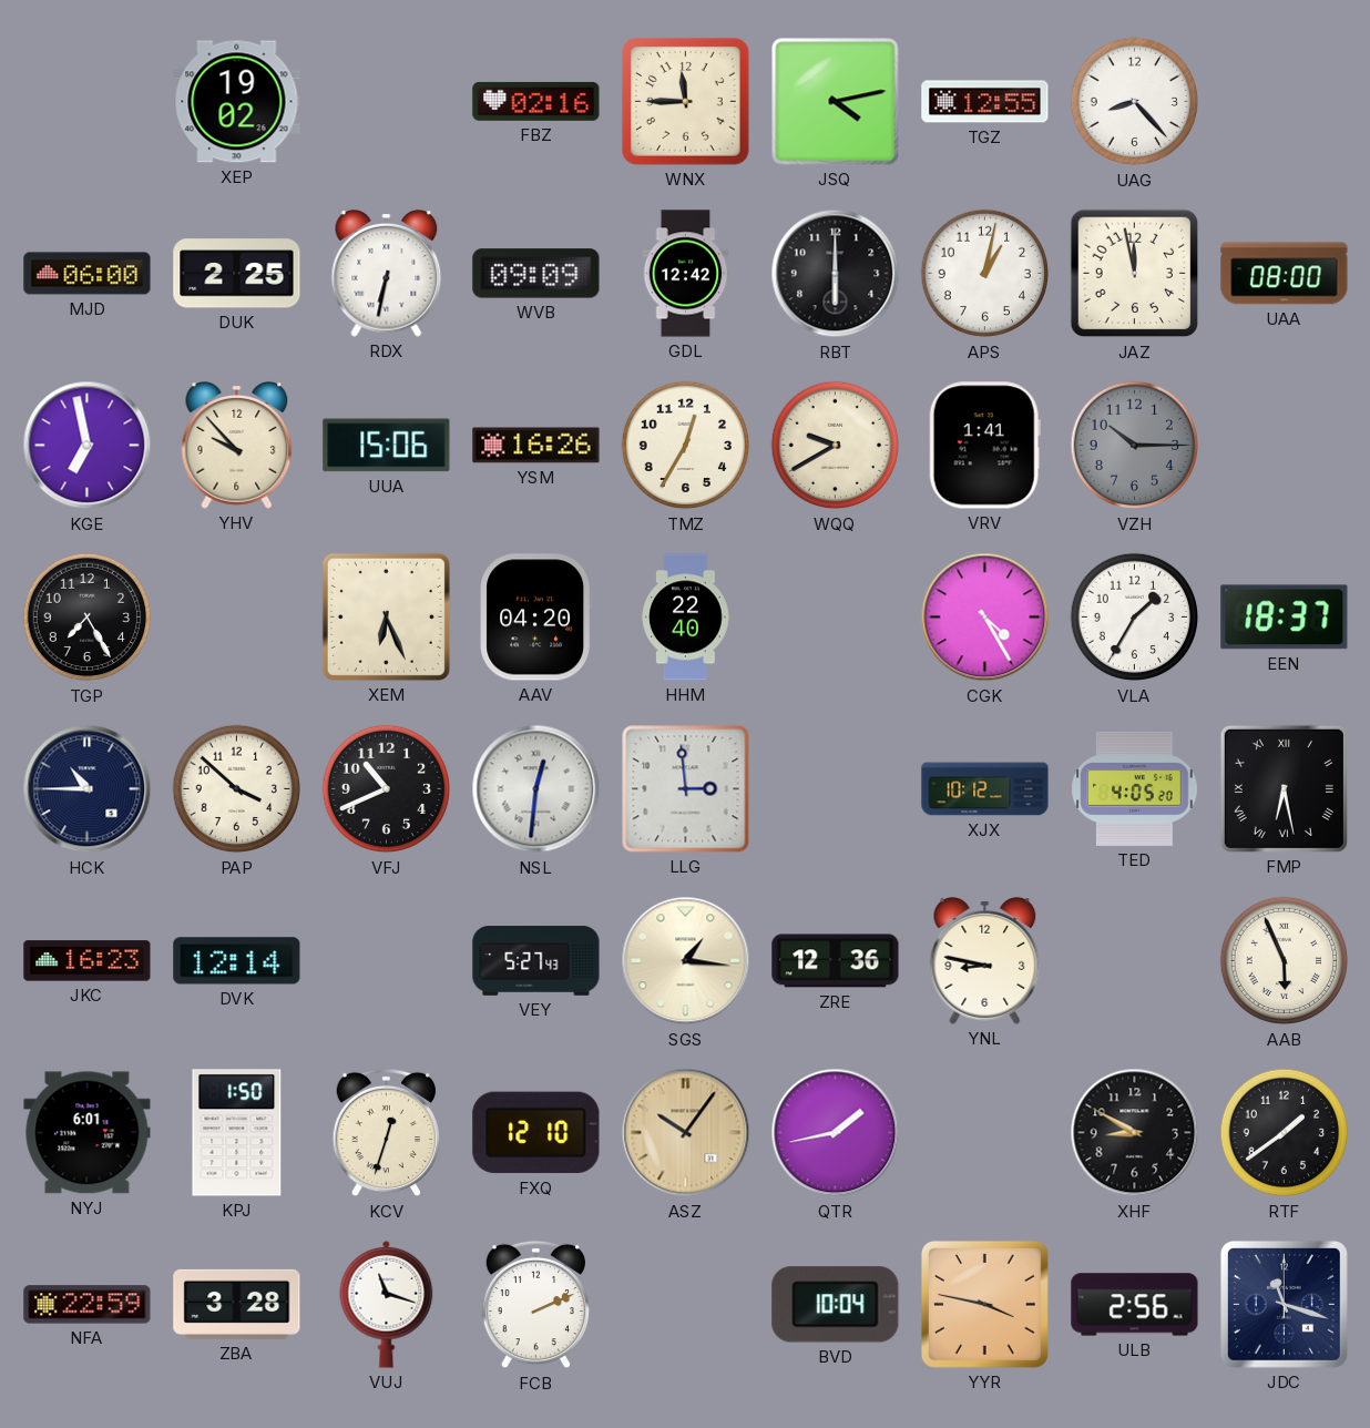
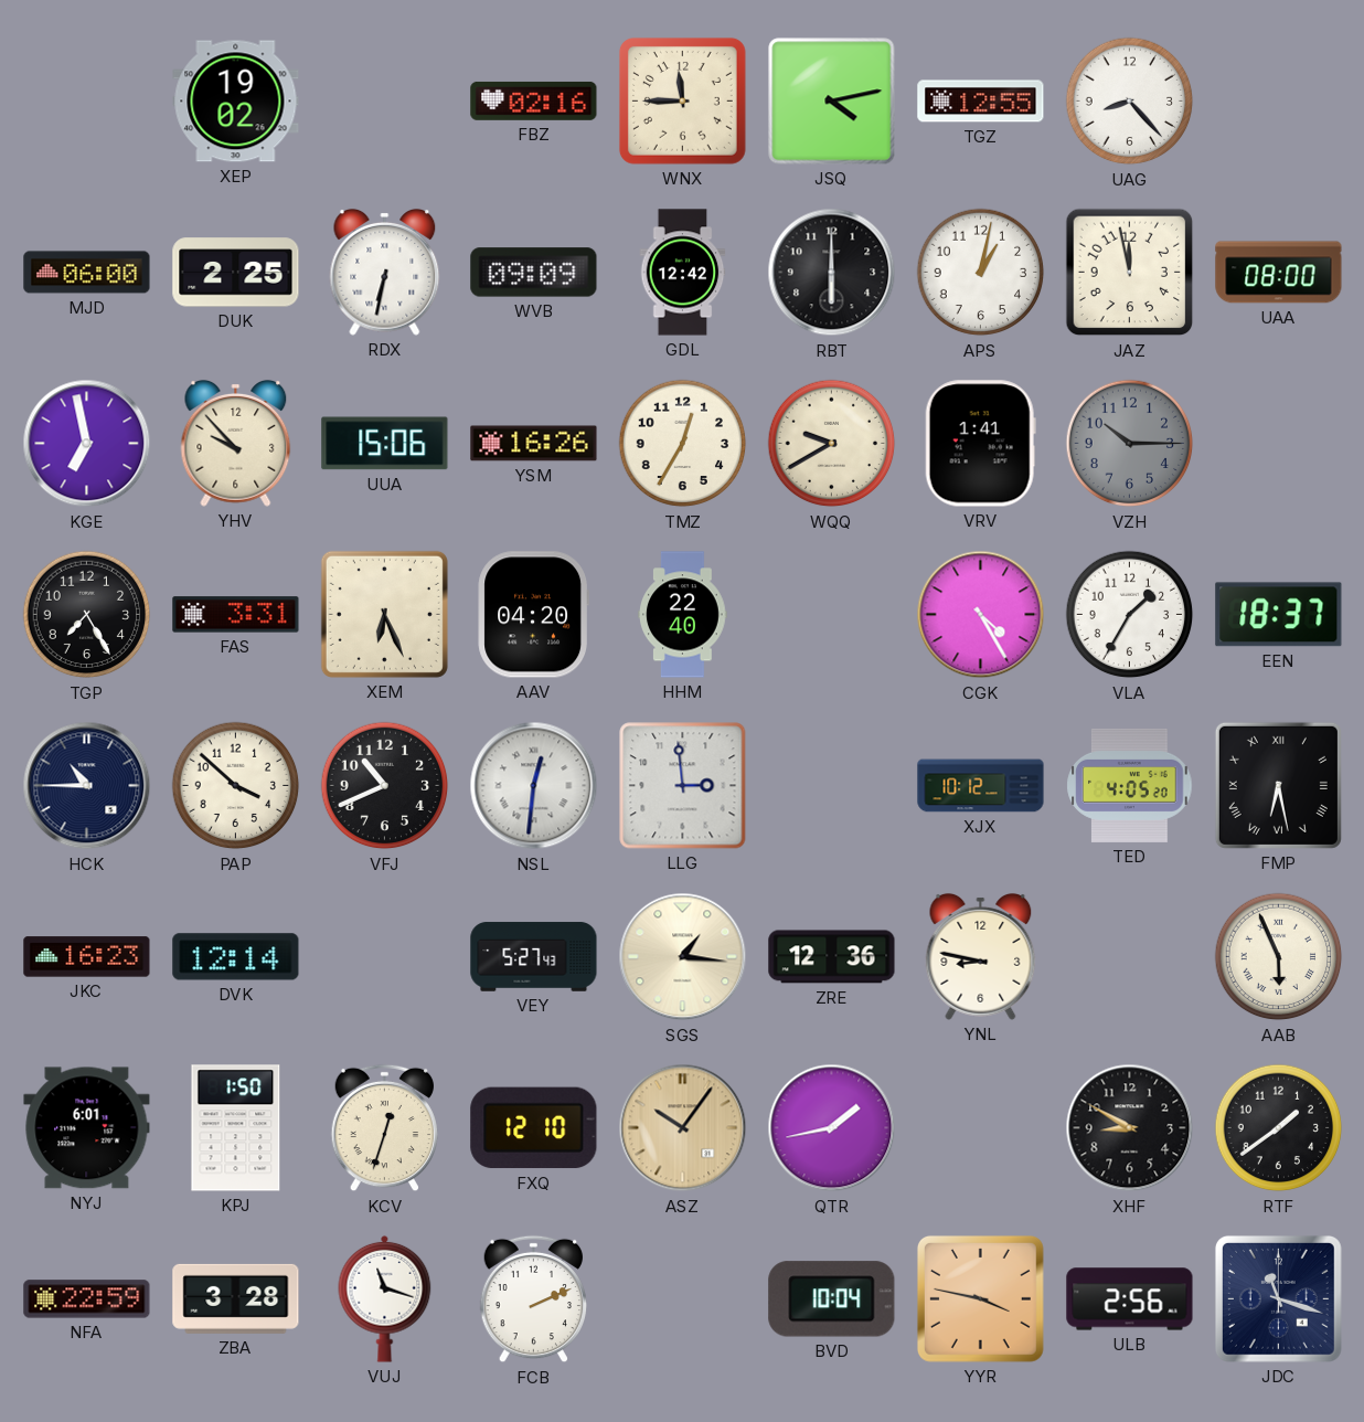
FAS: none -> 3:31
